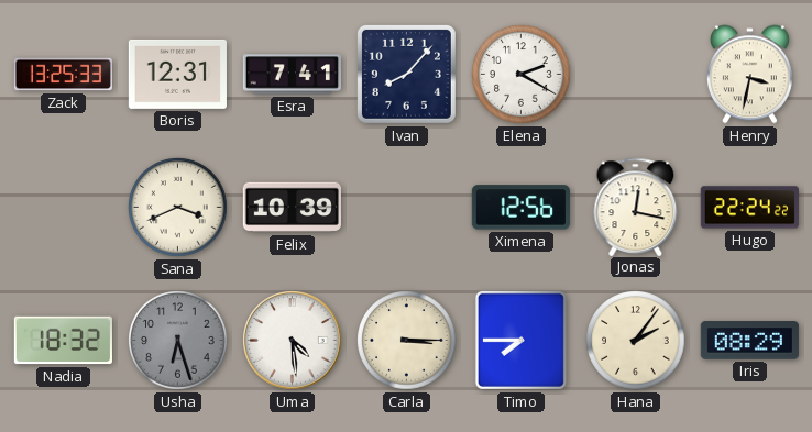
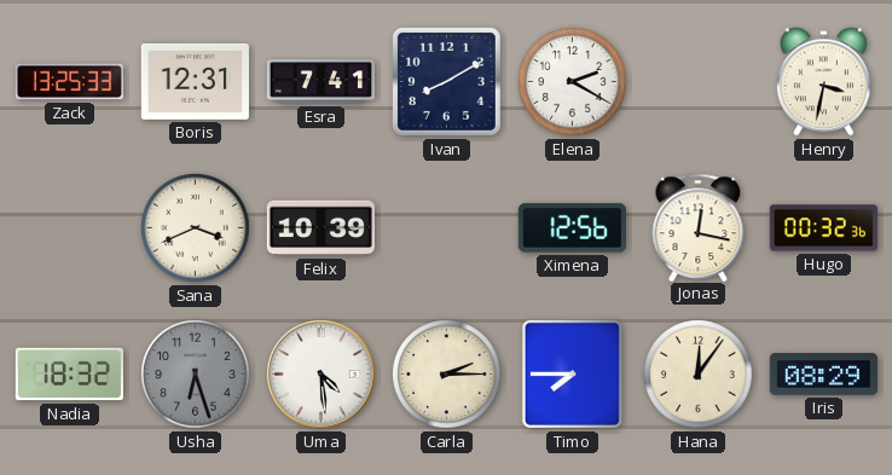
Ivan: 8:07 -> 8:10
Hugo: 22:24 -> 00:32
Carla: 3:15 -> 2:15
Hana: 2:06 -> 12:06
